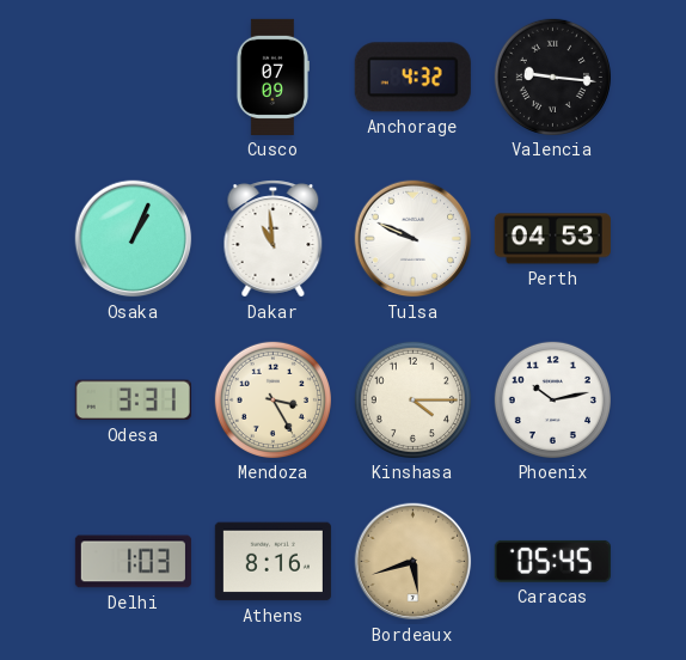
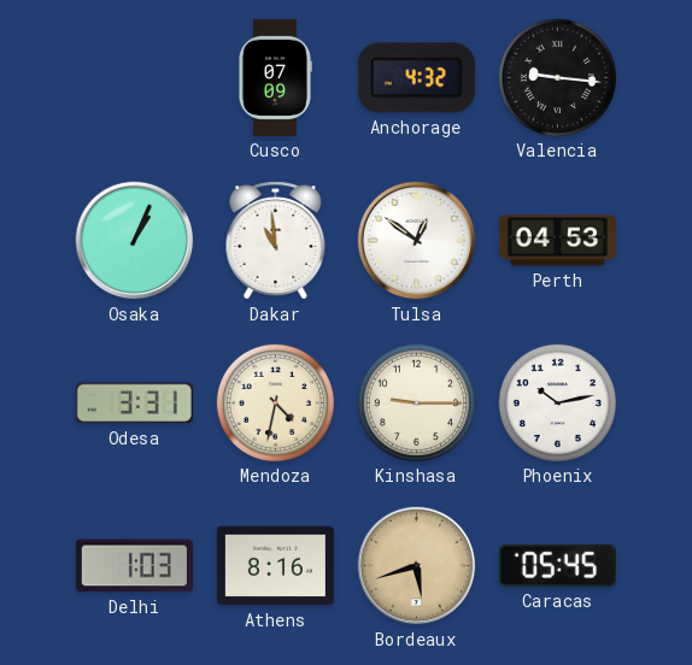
Tulsa: 9:49 -> 12:51
Mendoza: 3:25 -> 4:32
Kinshasa: 4:15 -> 9:15
